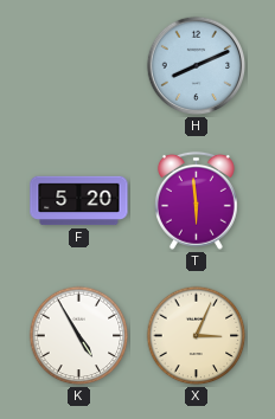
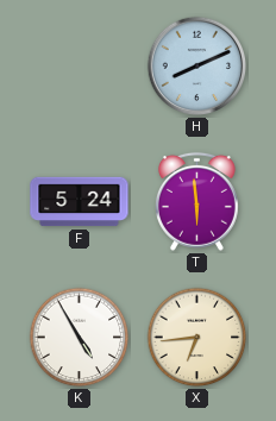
F: 5:20 -> 5:24
X: 3:04 -> 6:44
